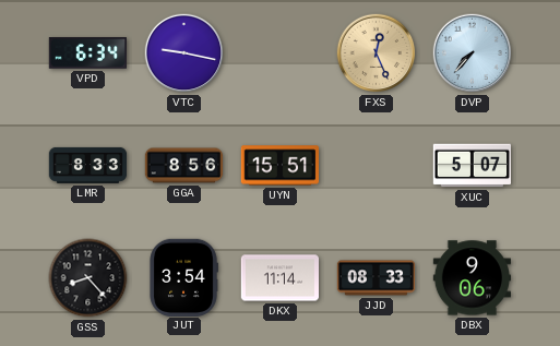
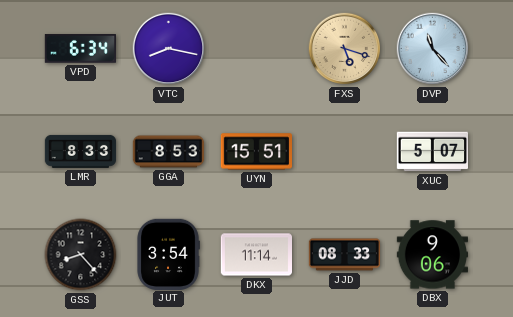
VTC: 9:17 -> 8:17
FXS: 12:26 -> 5:18
DVP: 7:37 -> 11:23
GGA: 8:56 -> 8:53
